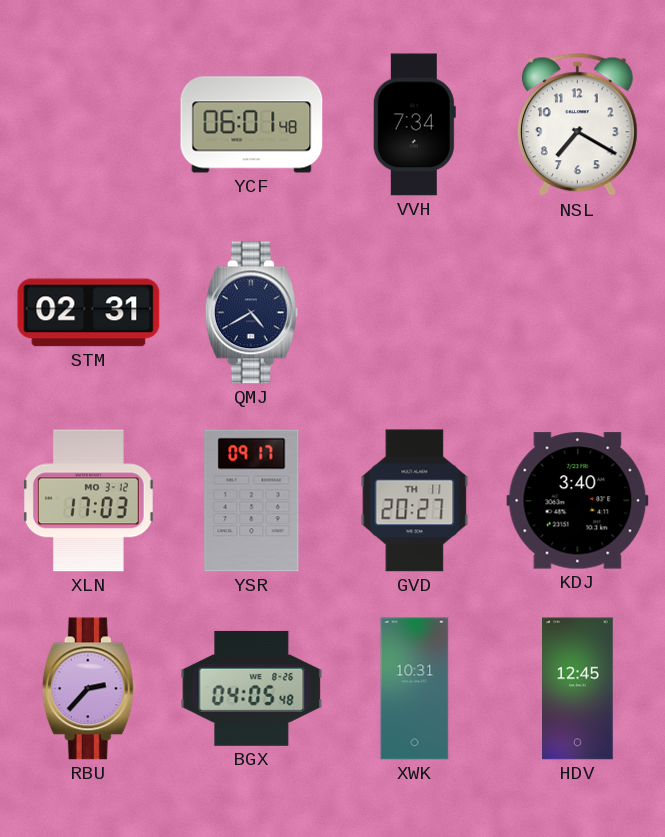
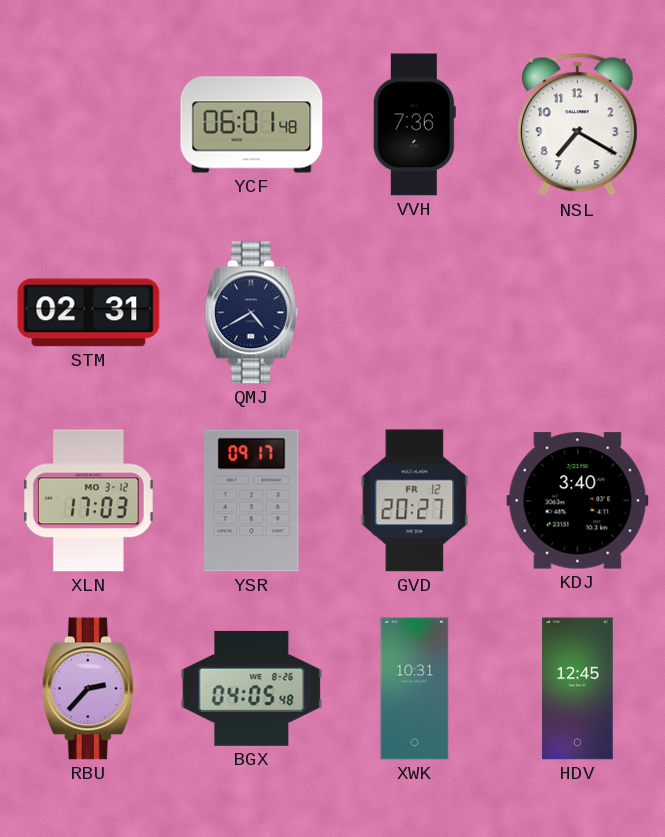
VVH: 7:34 -> 7:36
GVD date: TH 11 -> FR 12
